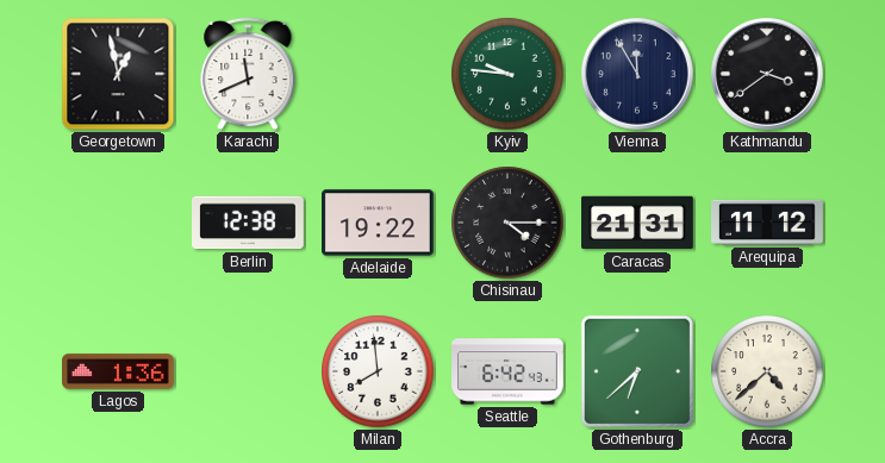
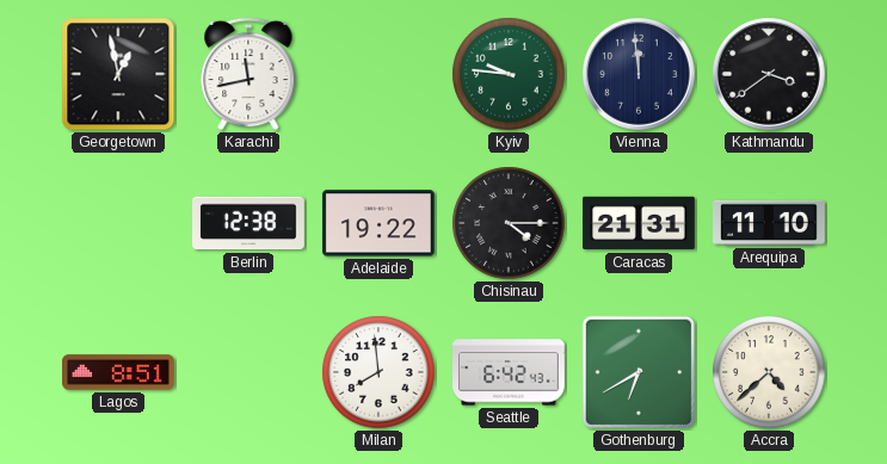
Karachi: 11:41 -> 11:43
Vienna: 11:55 -> 11:59
Arequipa: 11:12 -> 11:10
Lagos: 1:36 -> 8:51
Gothenburg: 6:38 -> 6:40
